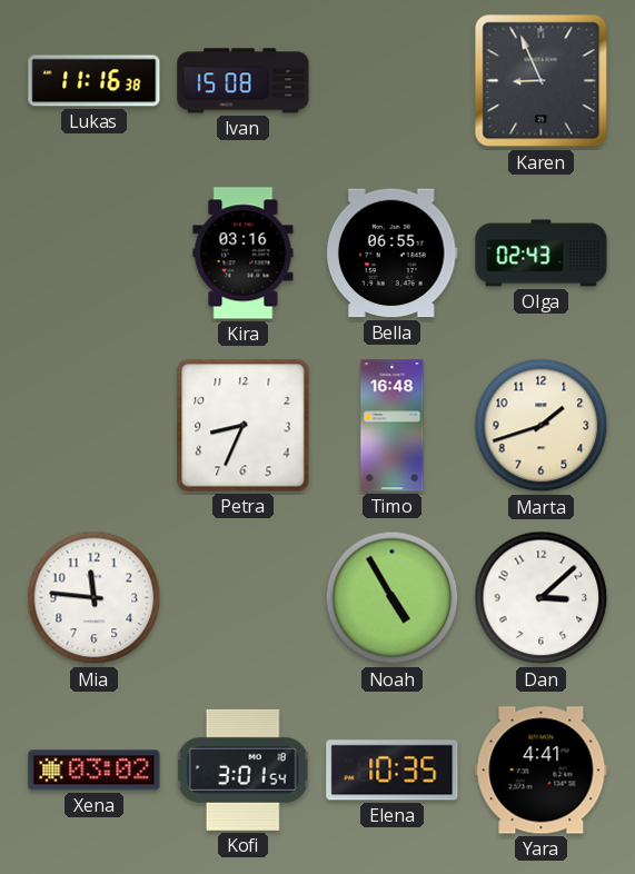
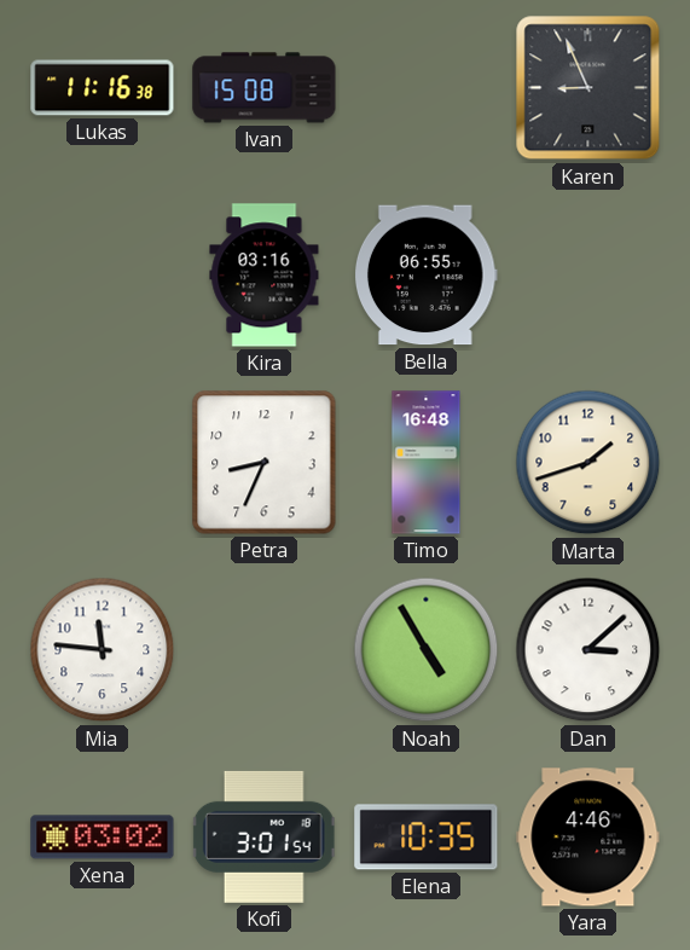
Olga: 02:43 -> none
Yara: 4:41 -> 4:46
